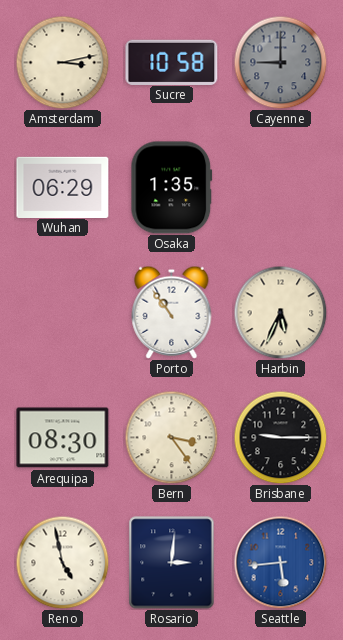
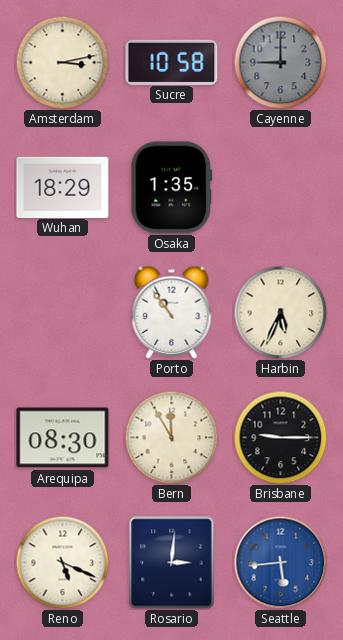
Wuhan: 06:29 -> 18:29
Bern: 3:24 -> 11:55
Reno: 4:58 -> 5:19
